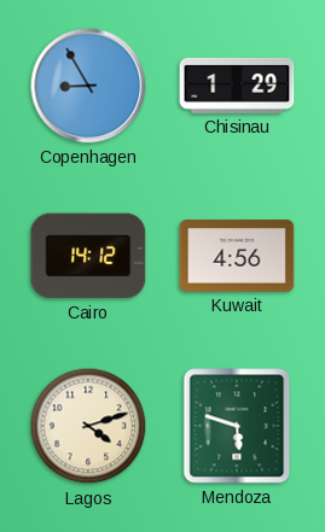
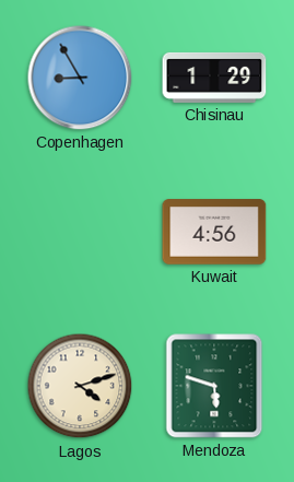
Cairo: 14:12 -> none
